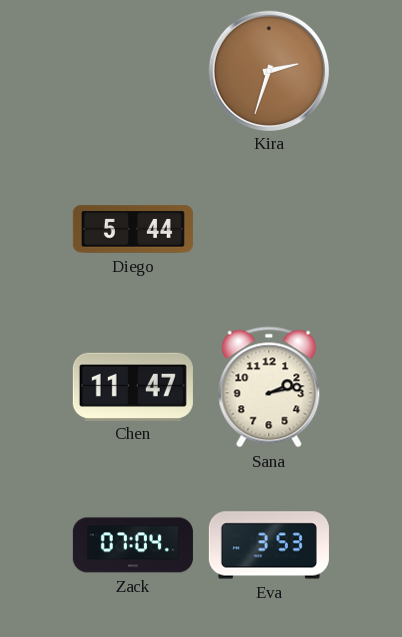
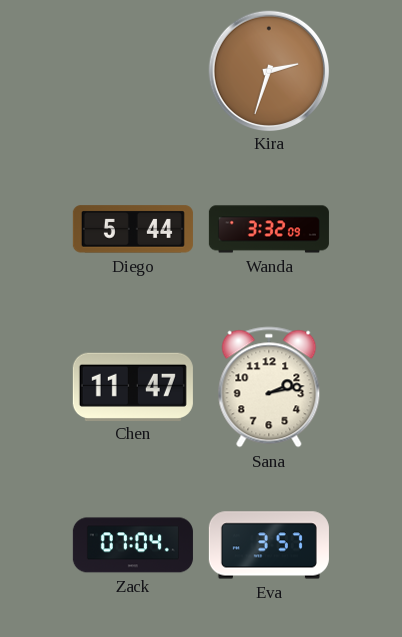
Wanda: none -> 3:32
Eva: 3:53 -> 3:57
